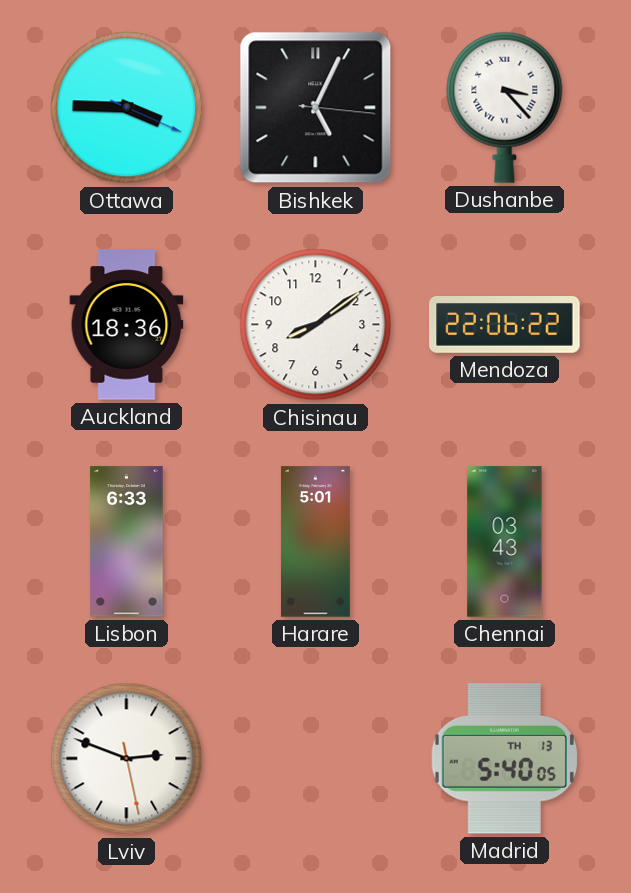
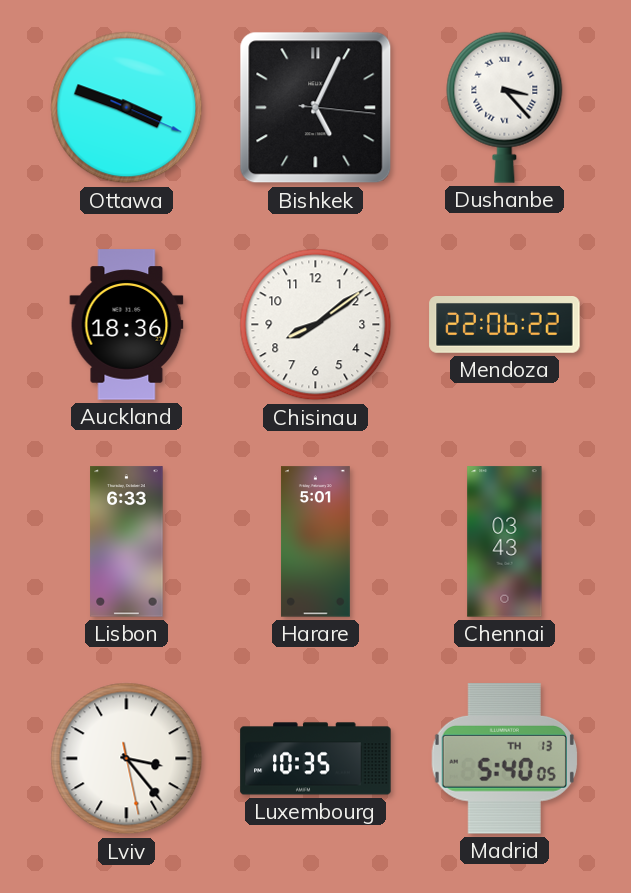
Ottawa: 3:45 -> 3:48
Lviv: 2:48 -> 3:23
Luxembourg: none -> 10:35
